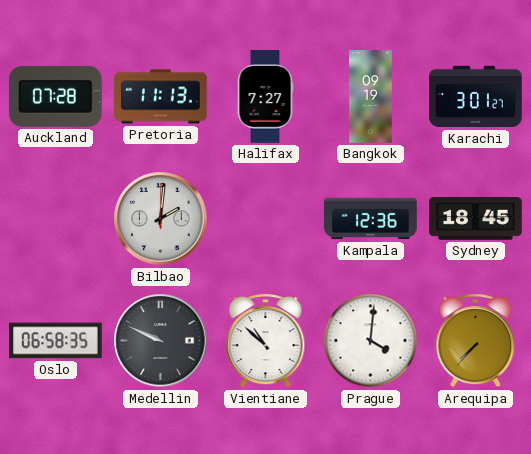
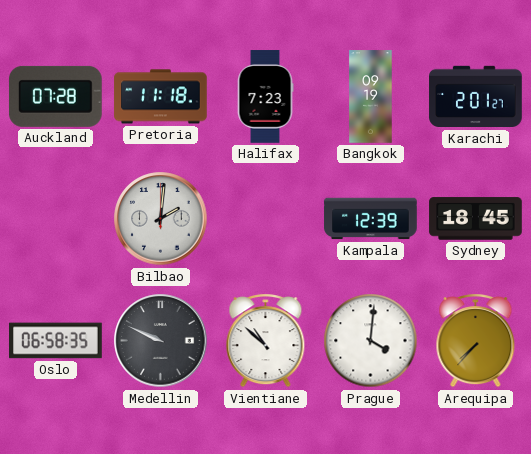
Pretoria: 11:13 -> 11:18
Halifax: 7:27 -> 7:23
Karachi: 3:01 -> 2:01
Kampala: 12:36 -> 12:39
